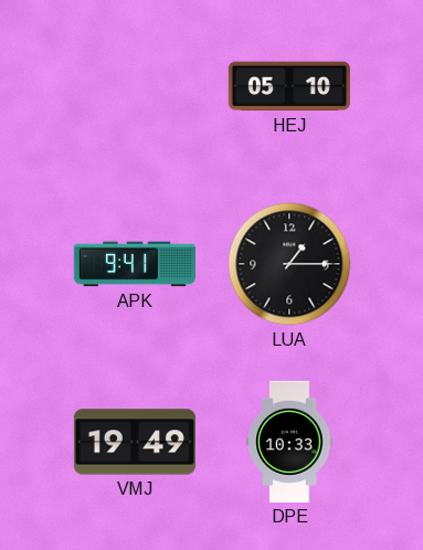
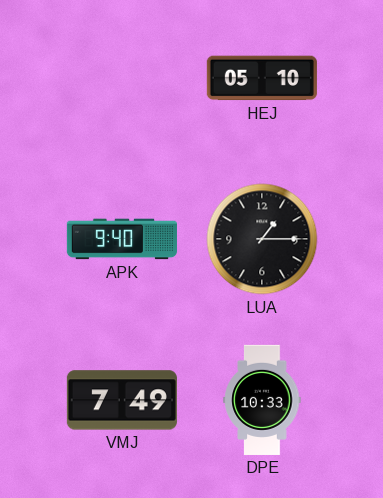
APK: 9:41 -> 9:40
VMJ: 19:49 -> 7:49
